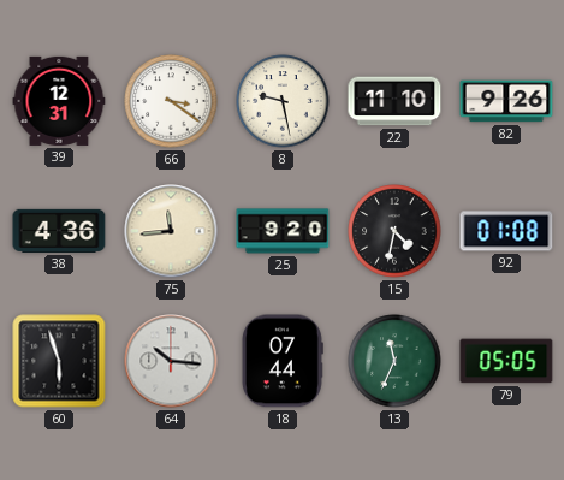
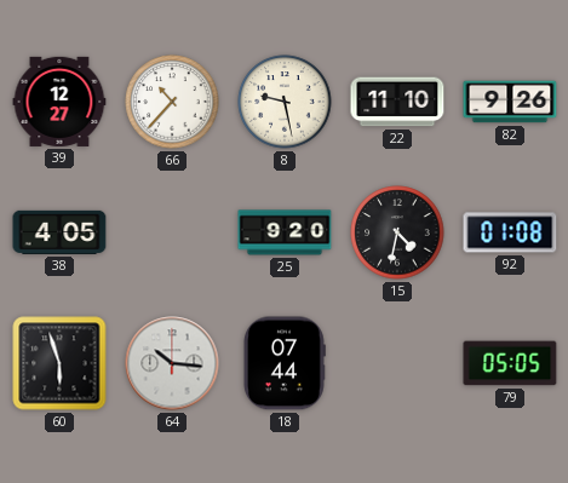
39: 12:31 -> 12:27
66: 3:21 -> 10:37
38: 4:36 -> 4:05
75: 11:44 -> none
13: 11:34 -> none
